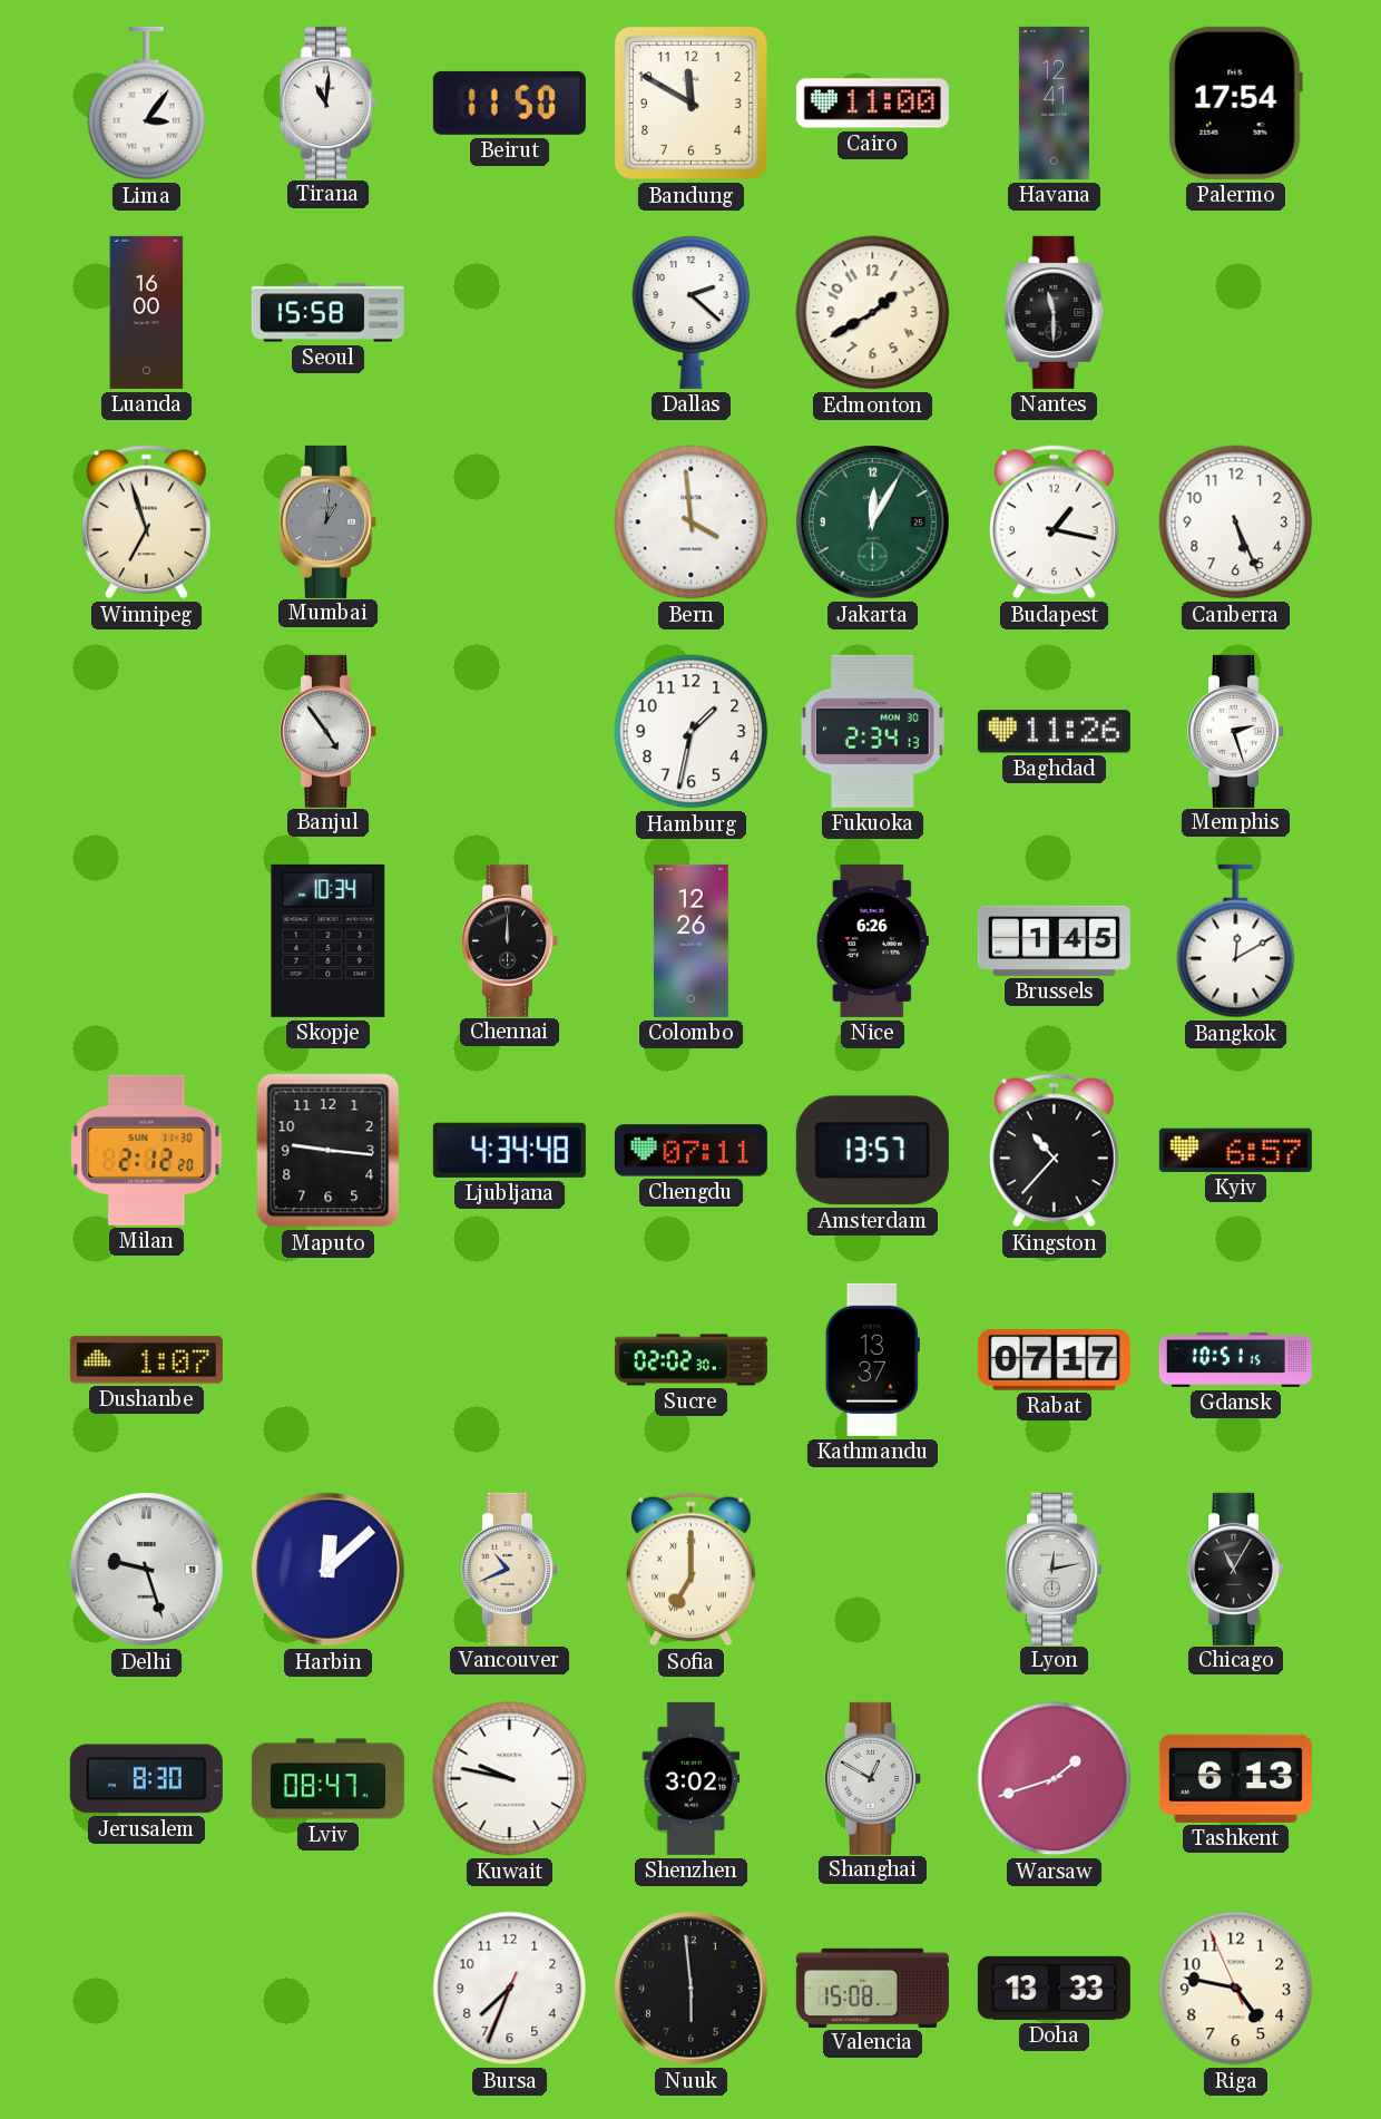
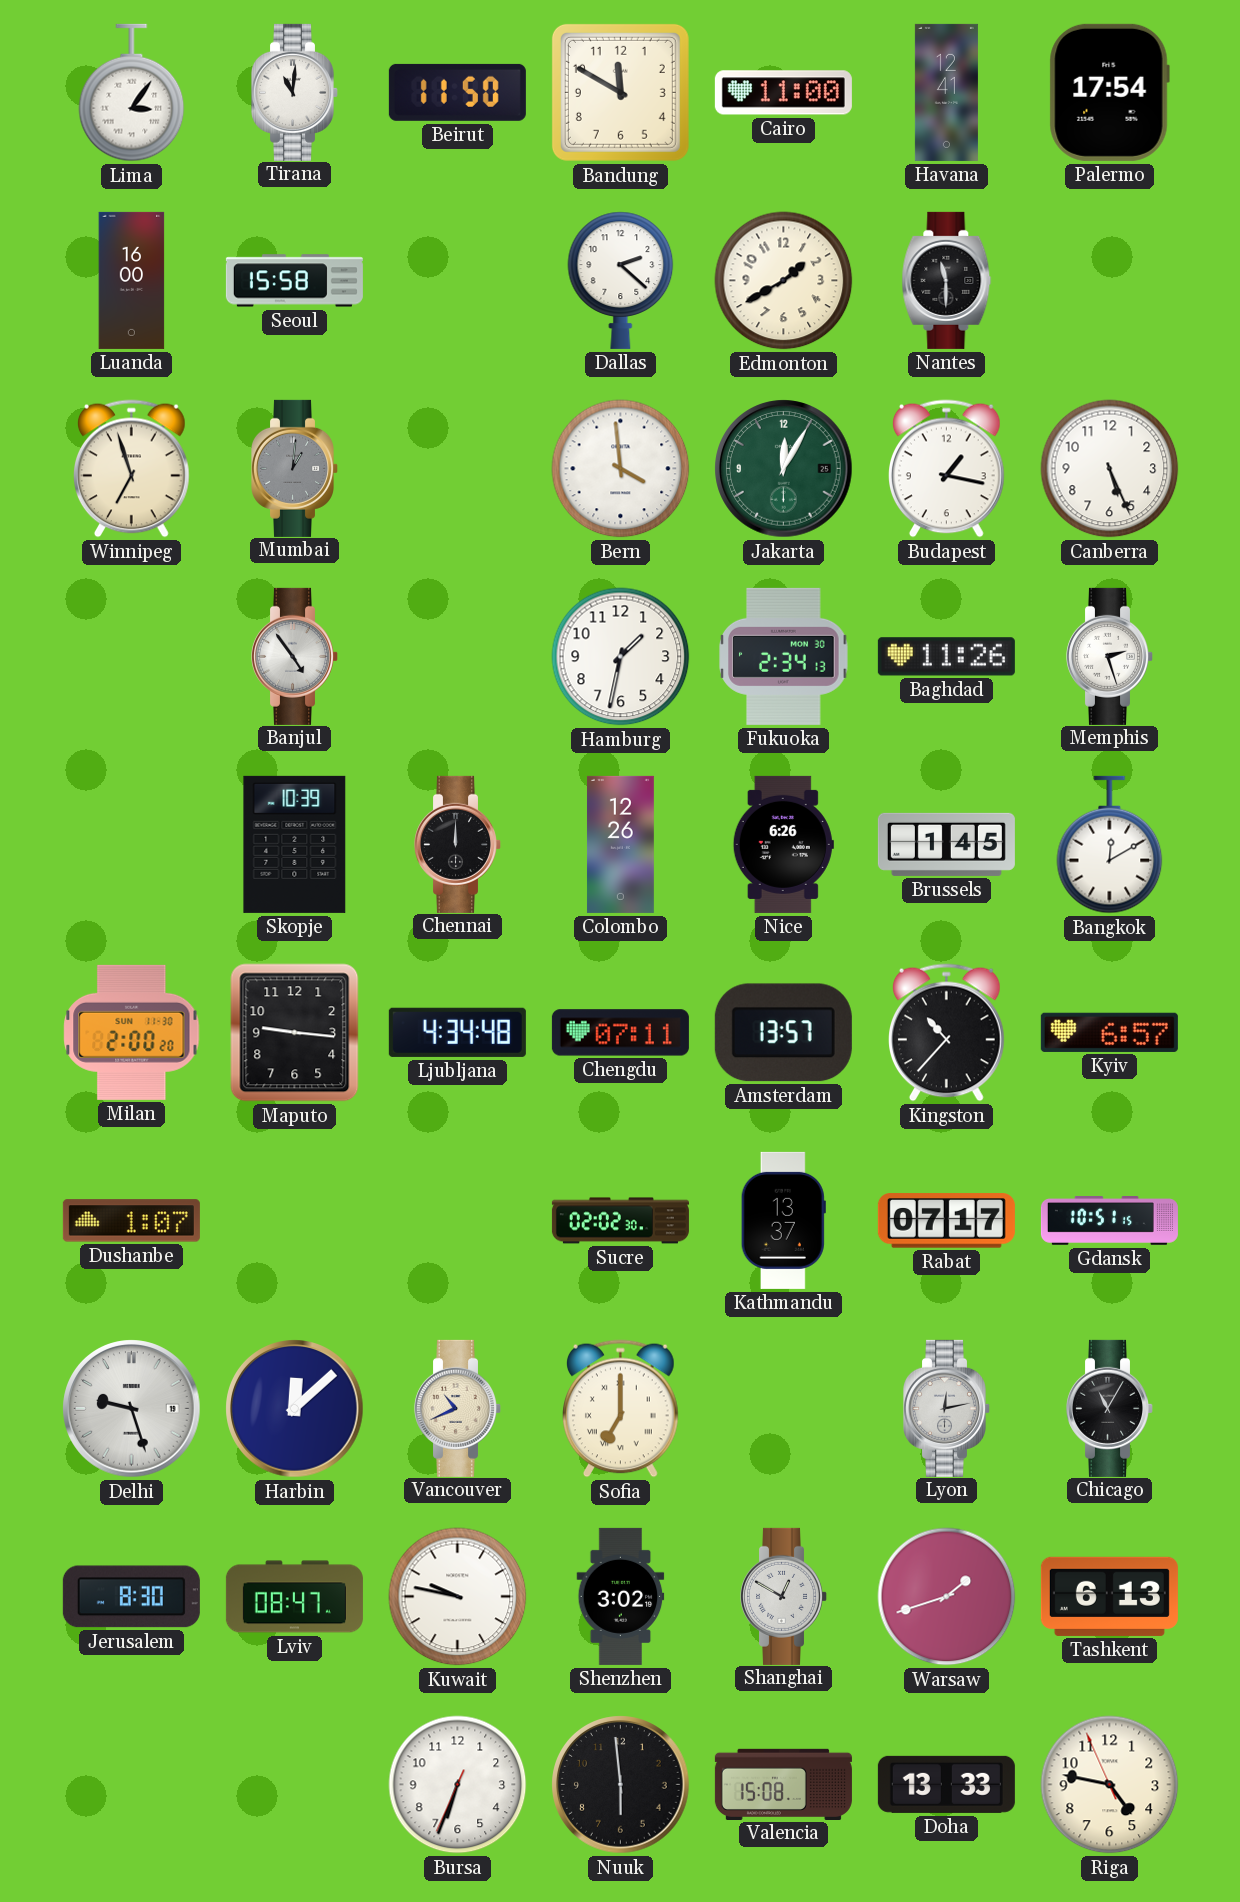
Skopje: 10:34 -> 10:39
Milan: 2:12 -> 2:00
Bursa: 7:33 -> 6:33
